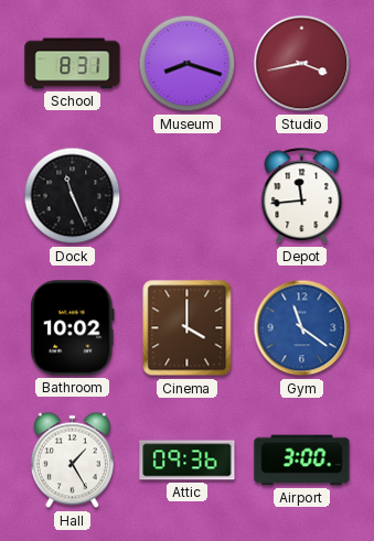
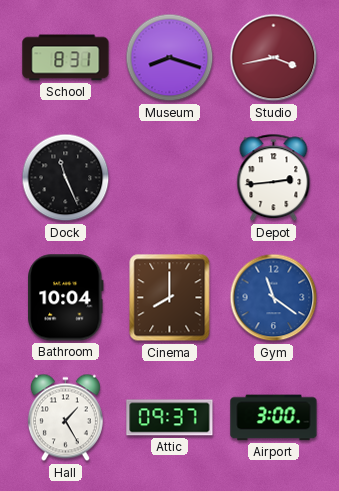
Depot: 11:44 -> 2:44
Bathroom: 10:02 -> 10:04
Cinema: 4:00 -> 8:00
Attic: 09:36 -> 09:37
